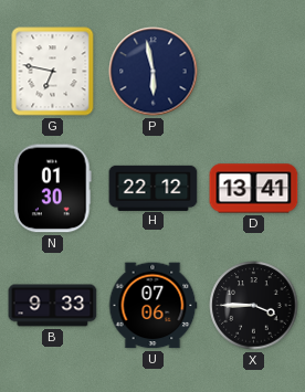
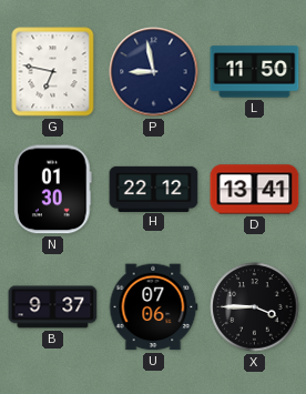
P: 5:58 -> 8:58
L: none -> 11:50
B: 9:33 -> 9:37
